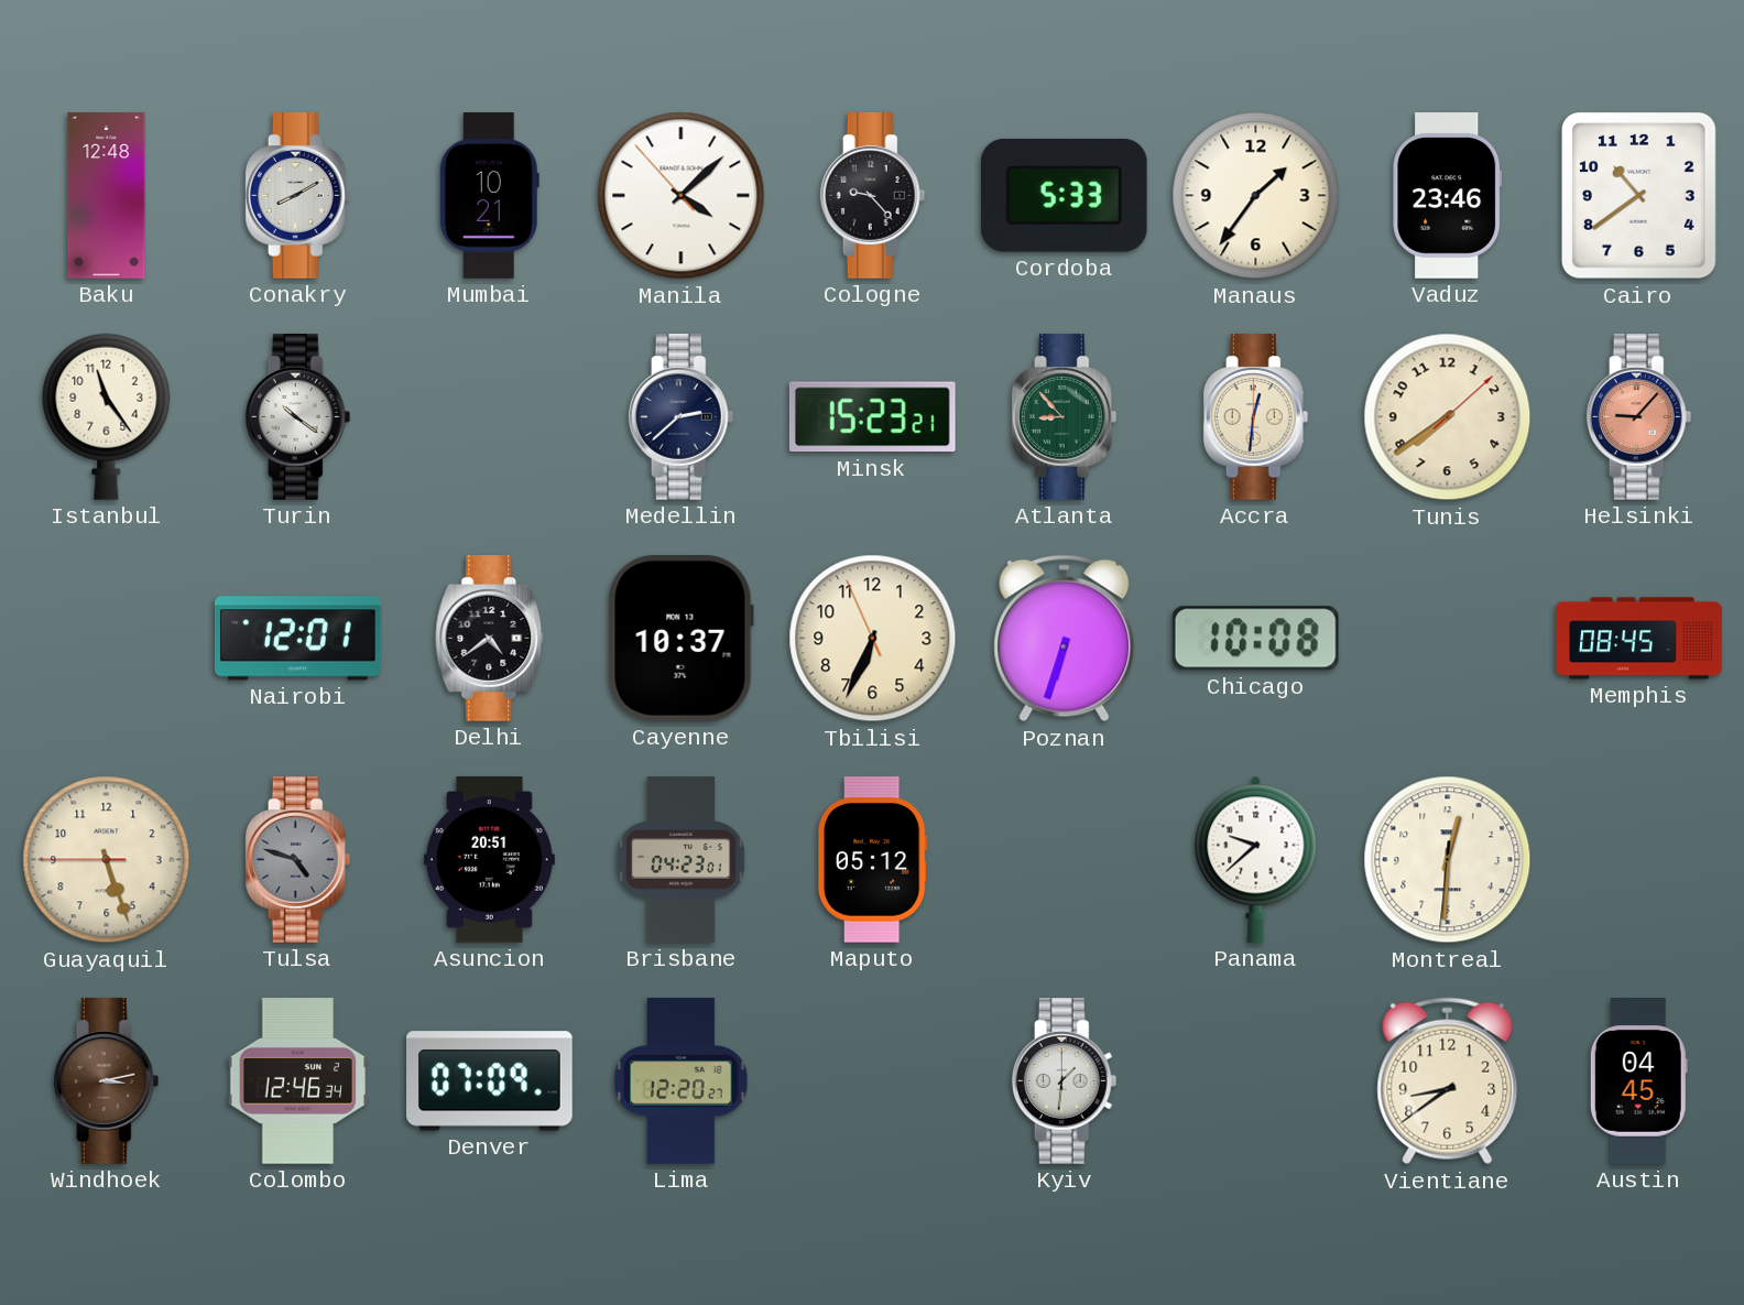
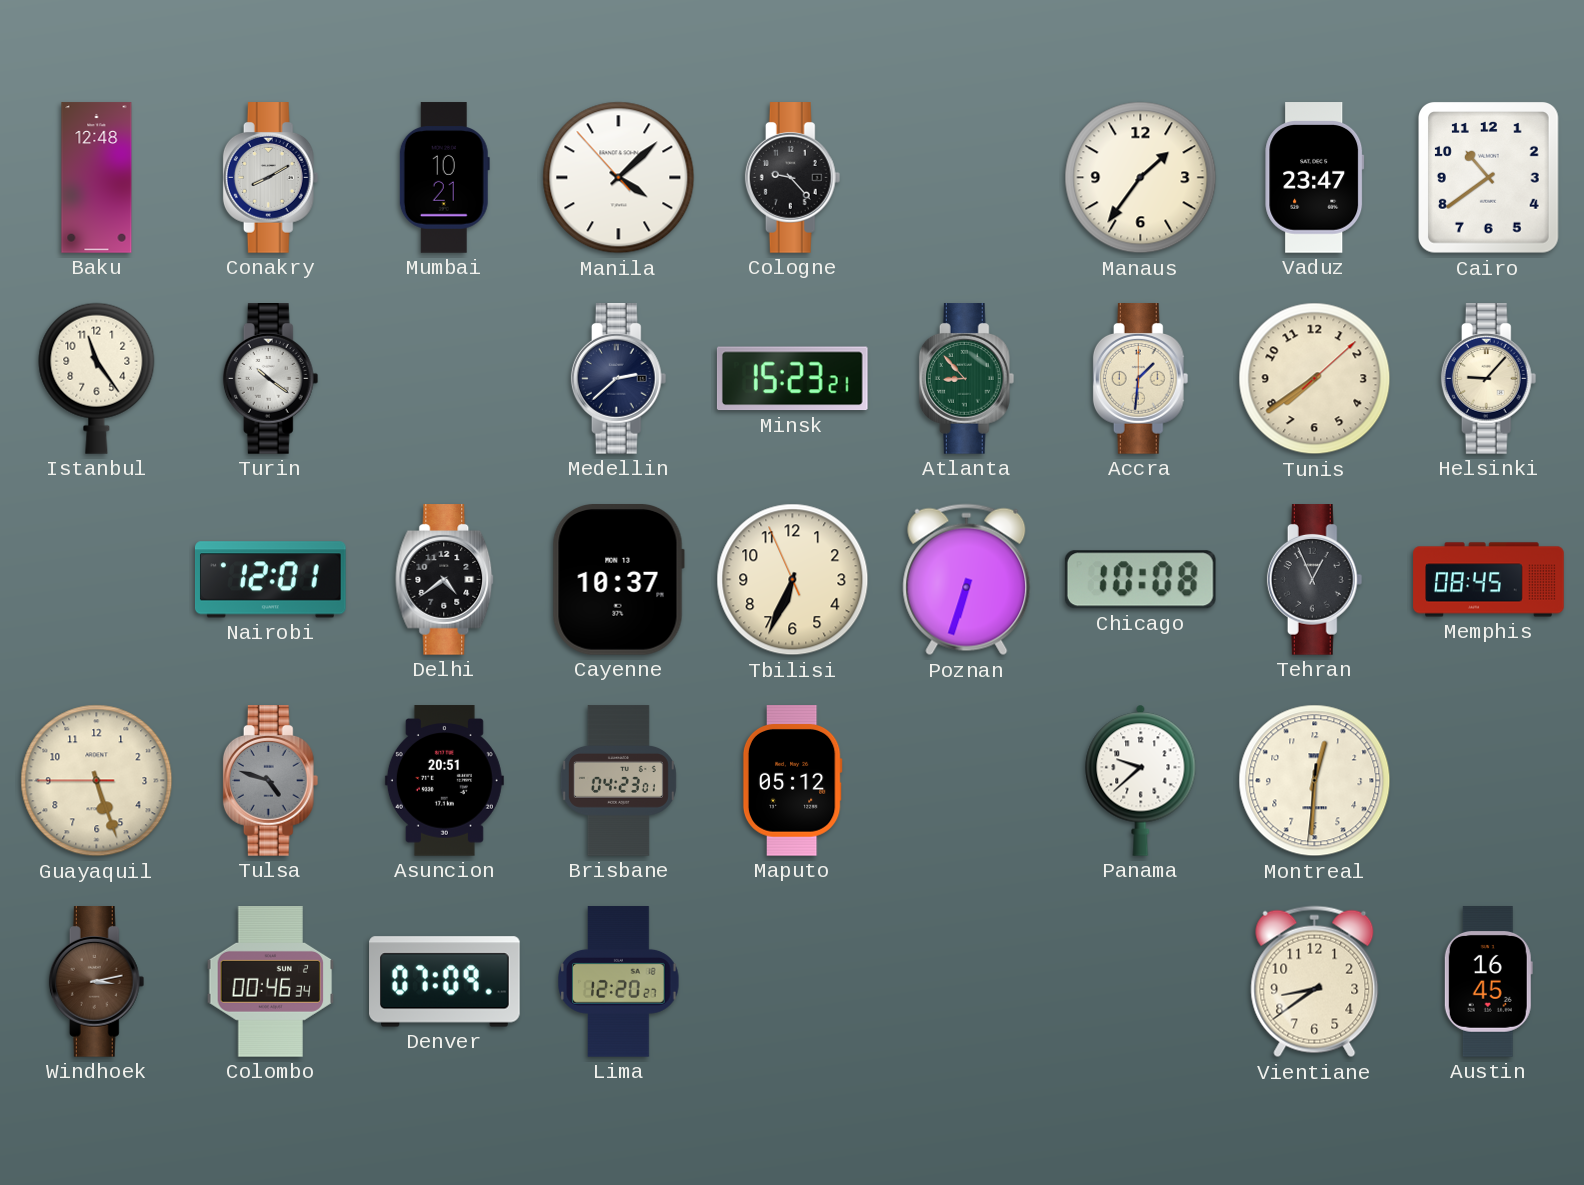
Cordoba: 5:33 -> none
Vaduz: 23:46 -> 23:47
Accra: 12:31 -> 1:31
Helsinki dial: salmon -> cream
Tehran: none -> 12:56
Colombo: 12:46 -> 00:46
Kyiv: 1:31 -> none
Austin: 04:45 -> 16:45
